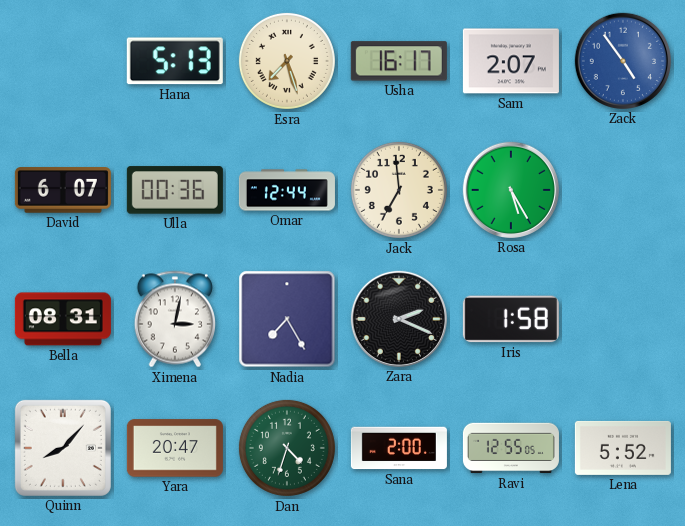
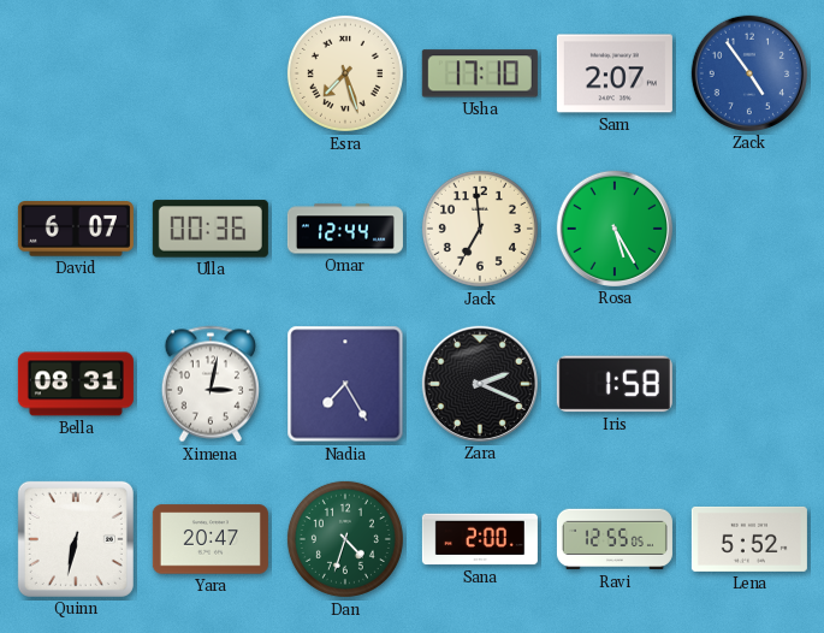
Hana: 5:13 -> none
Usha: 16:17 -> 17:10
Quinn: 8:07 -> 6:32
